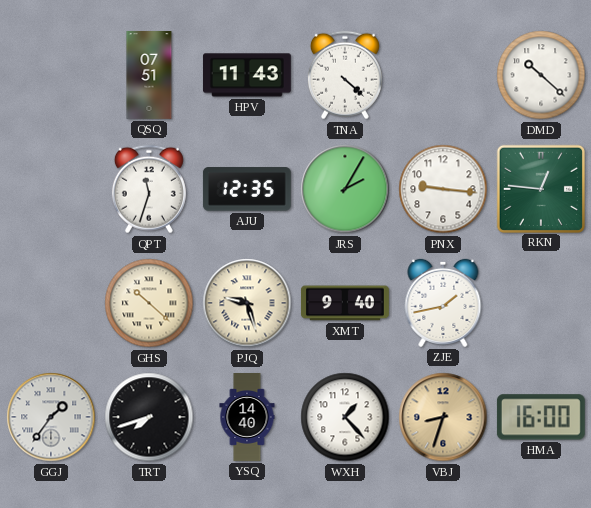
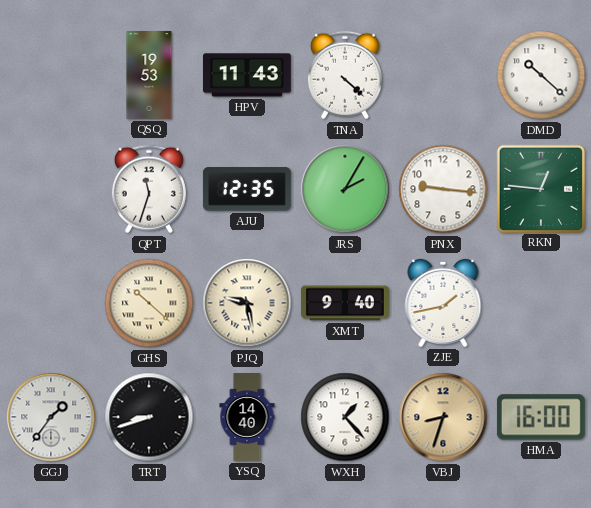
QSQ: 07:51 -> 19:53
PJQ: 9:27 -> 9:28
TRT: 7:42 -> 8:42
